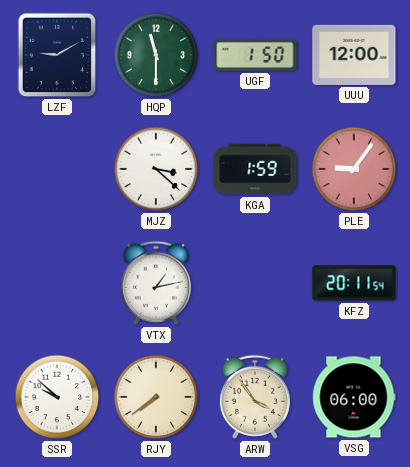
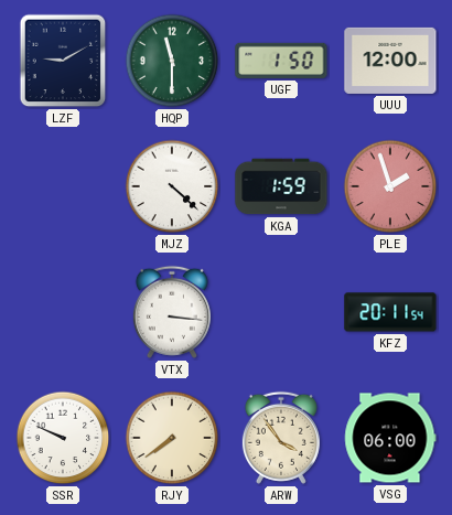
MJZ: 3:22 -> 4:22
PLE: 9:06 -> 1:57
VTX: 1:13 -> 3:16
SSR: 9:52 -> 9:49
